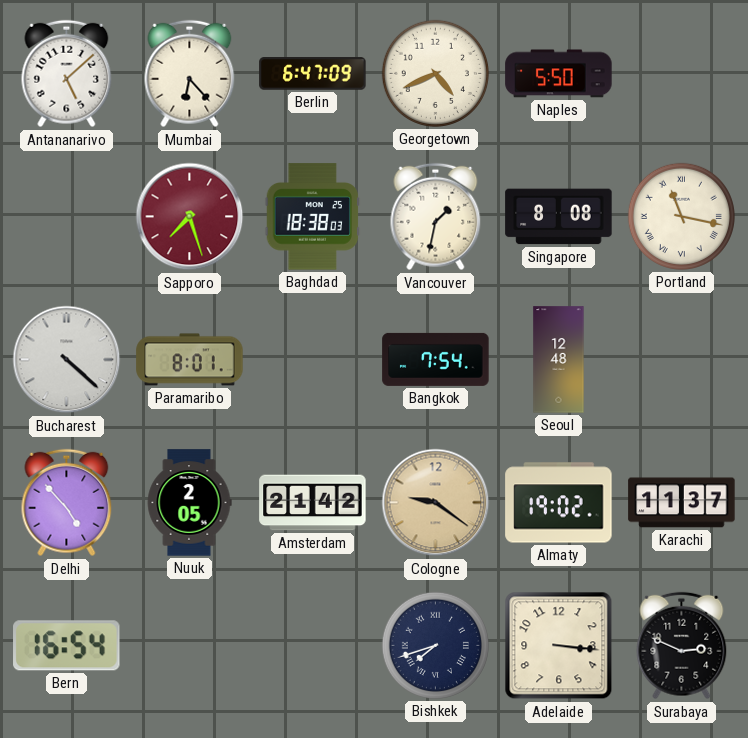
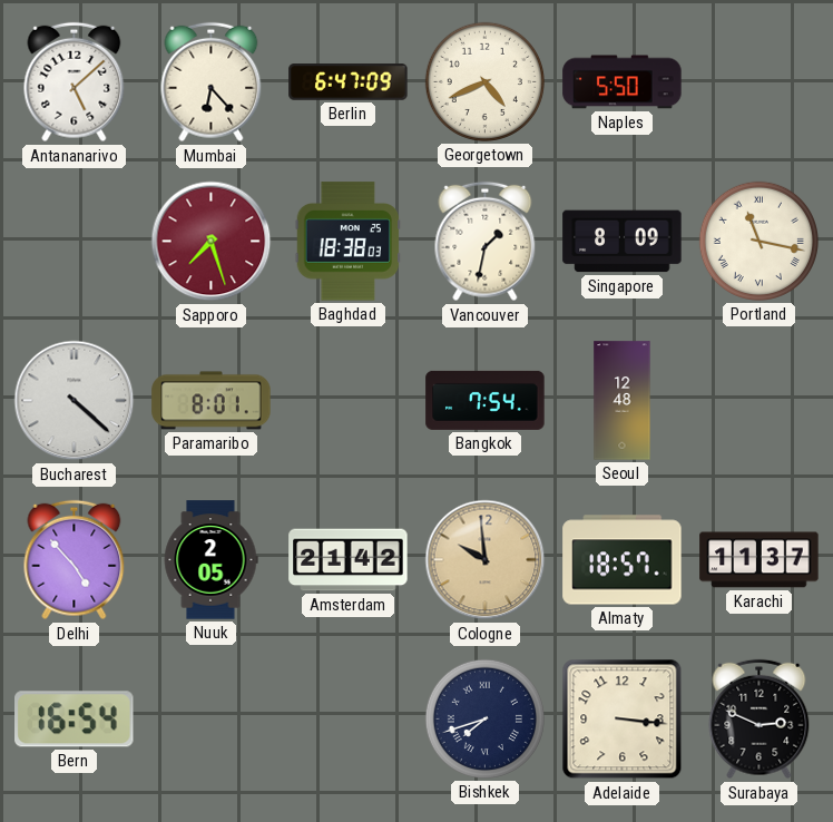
Singapore: 8:08 -> 8:09
Cologne: 9:21 -> 9:59
Almaty: 19:02 -> 18:57
